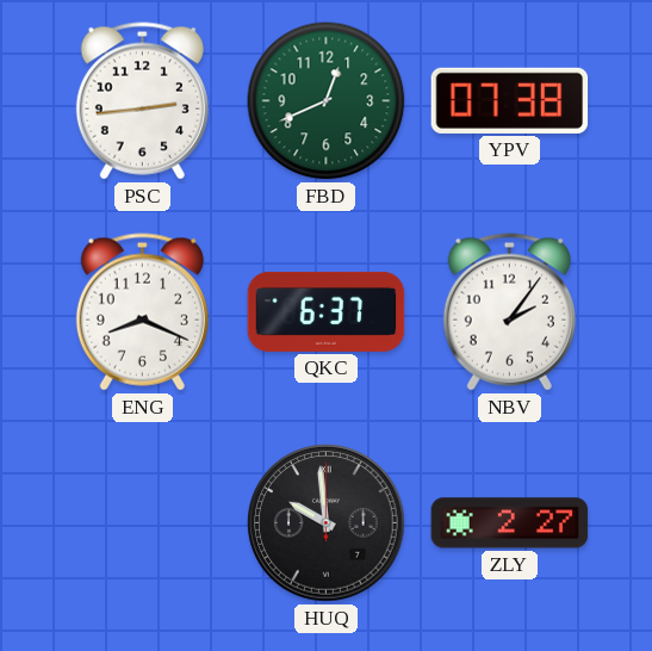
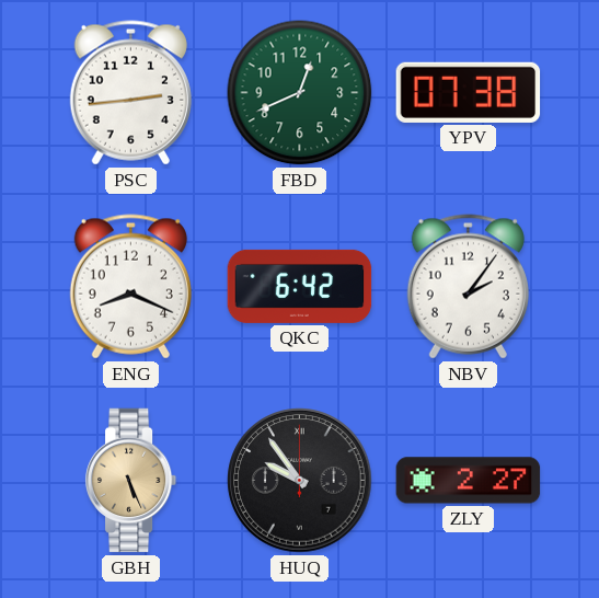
QKC: 6:37 -> 6:42
GBH: none -> 5:26
HUQ: 9:59 -> 9:54
